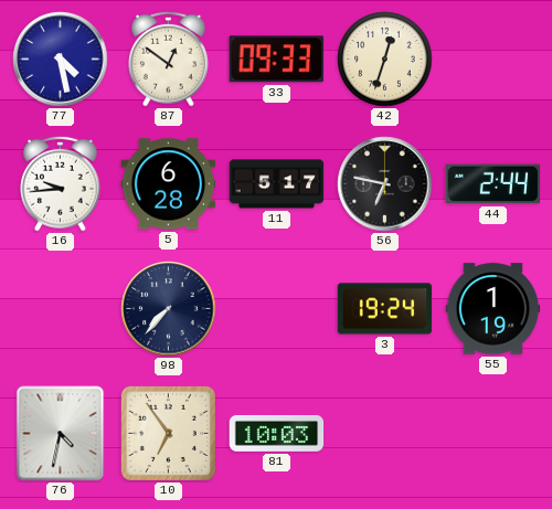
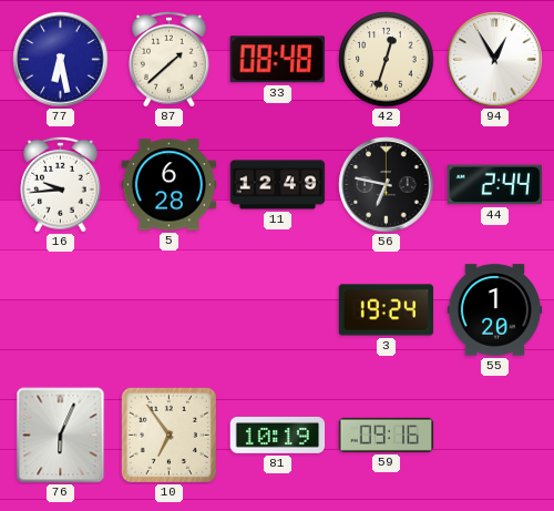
77: 4:28 -> 6:28
87: 12:51 -> 1:38
33: 09:33 -> 08:48
94: none -> 12:55
11: 5:17 -> 12:49
98: 7:37 -> none
55: 1:19 -> 1:20
76: 4:32 -> 6:04
81: 10:03 -> 10:19
59: none -> 09:16
